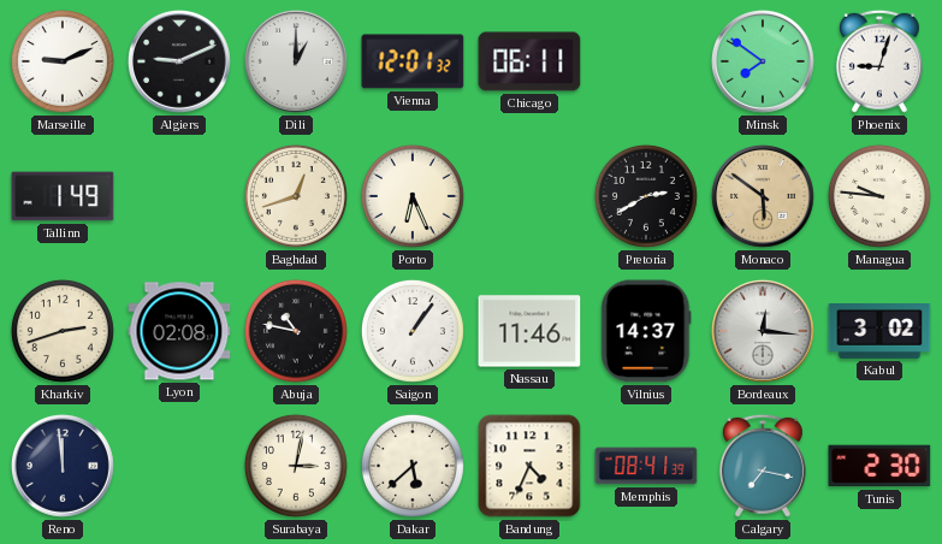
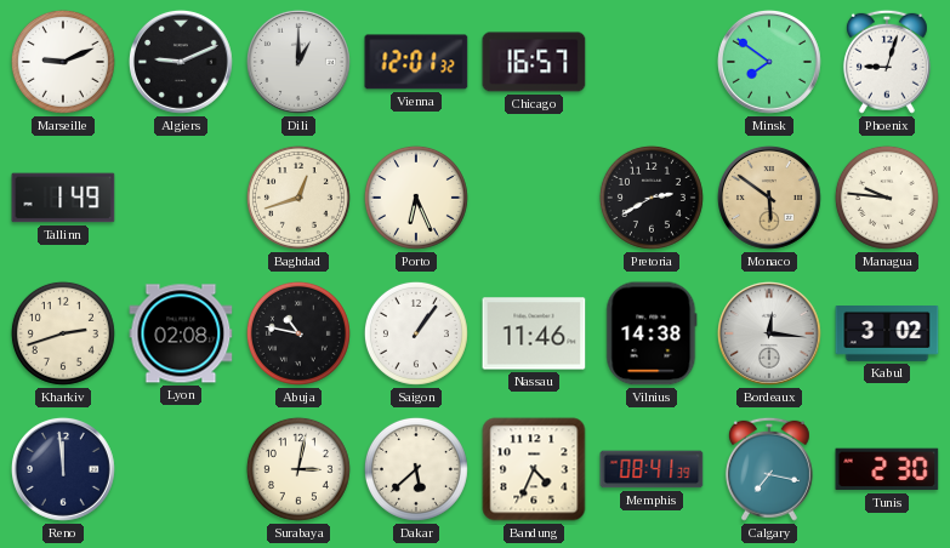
Chicago: 06:11 -> 16:57
Vilnius: 14:37 -> 14:38
